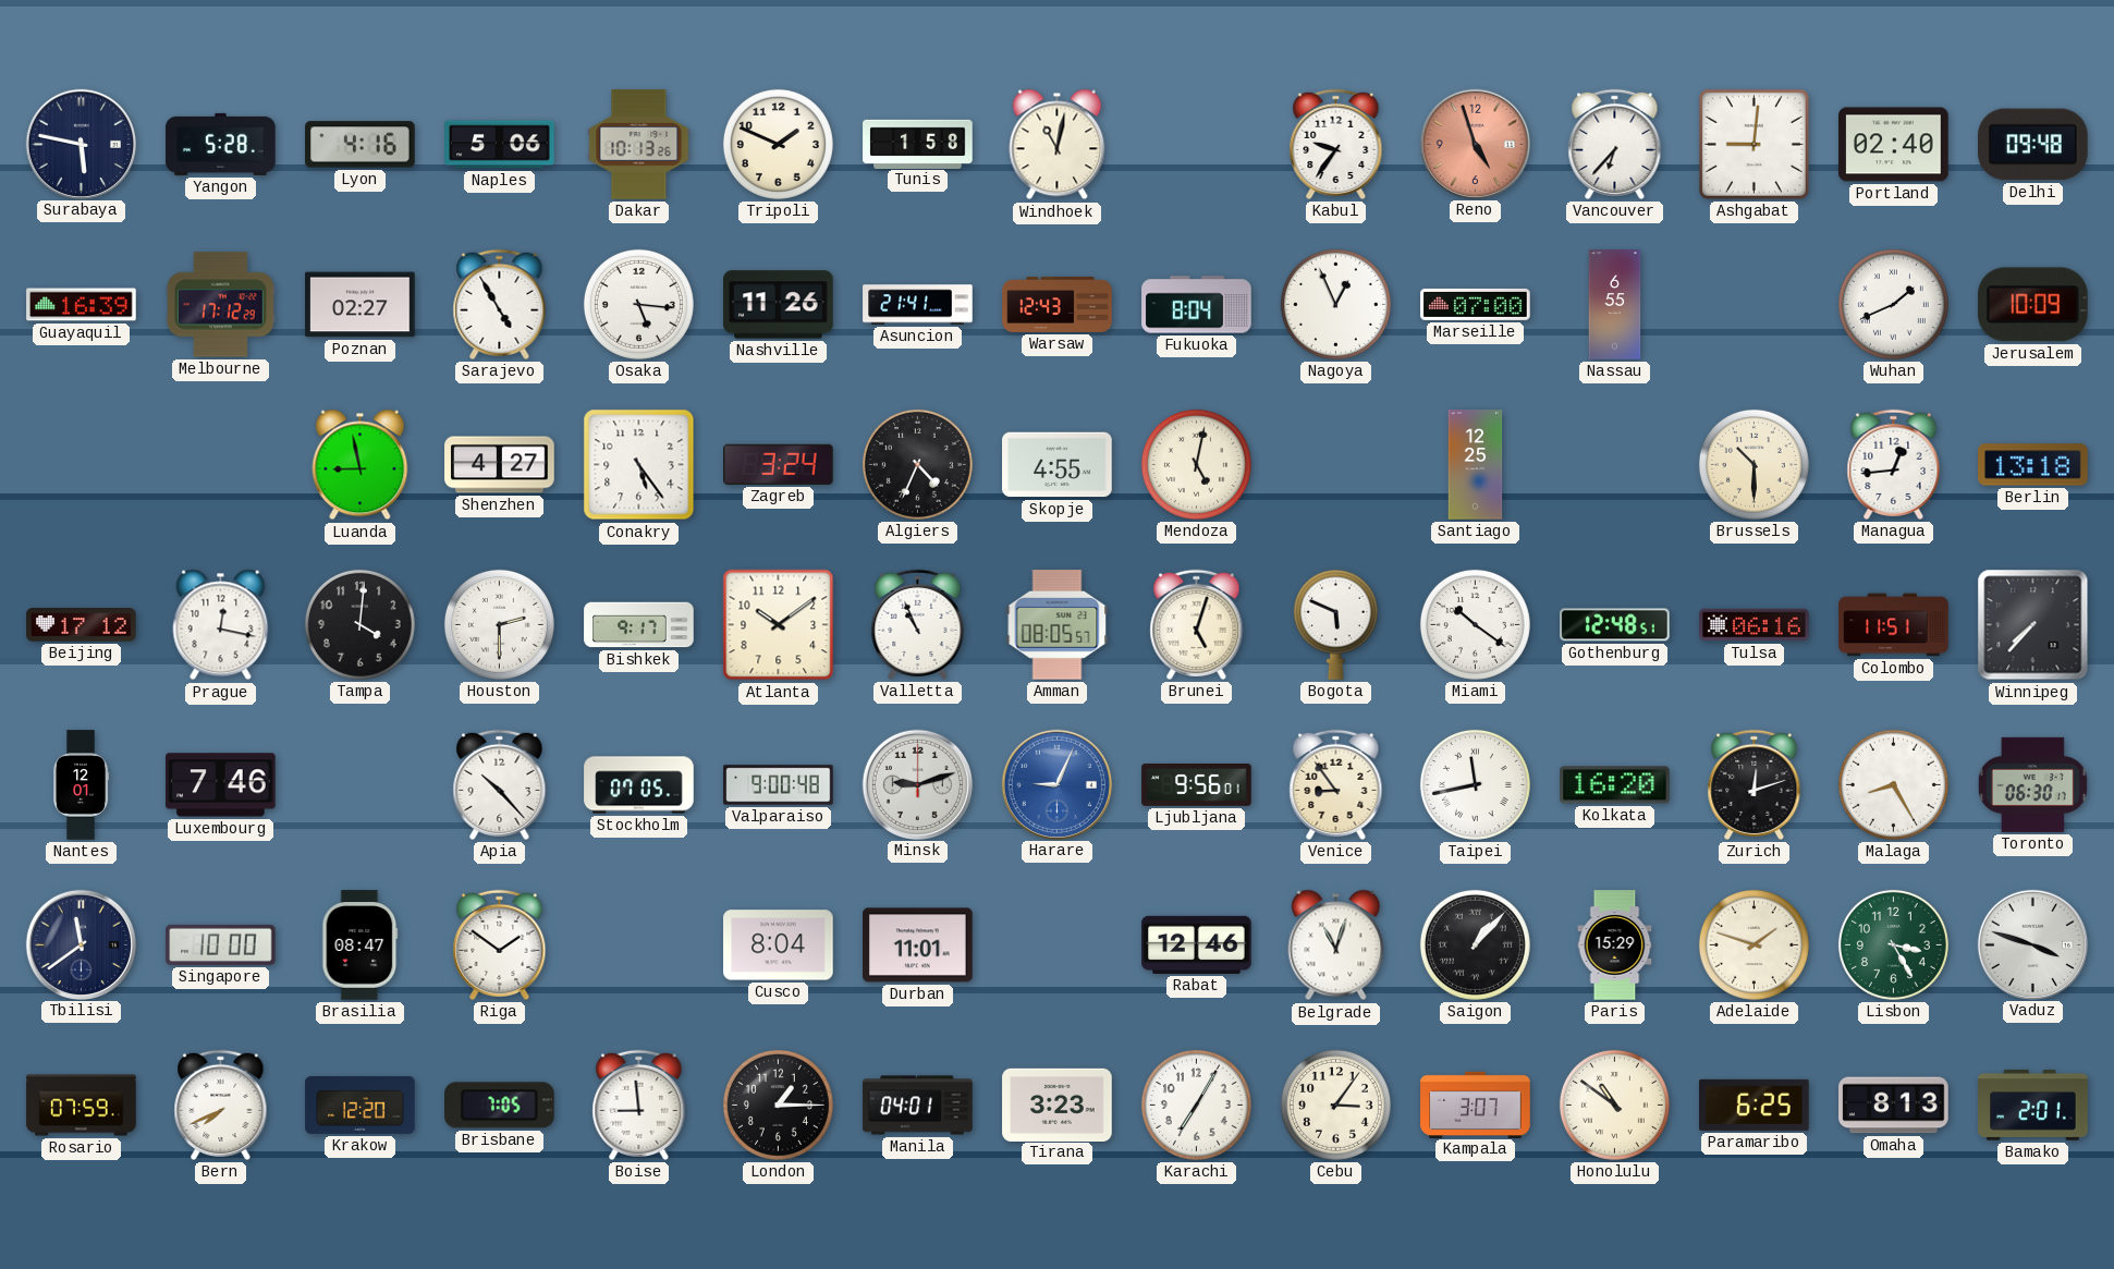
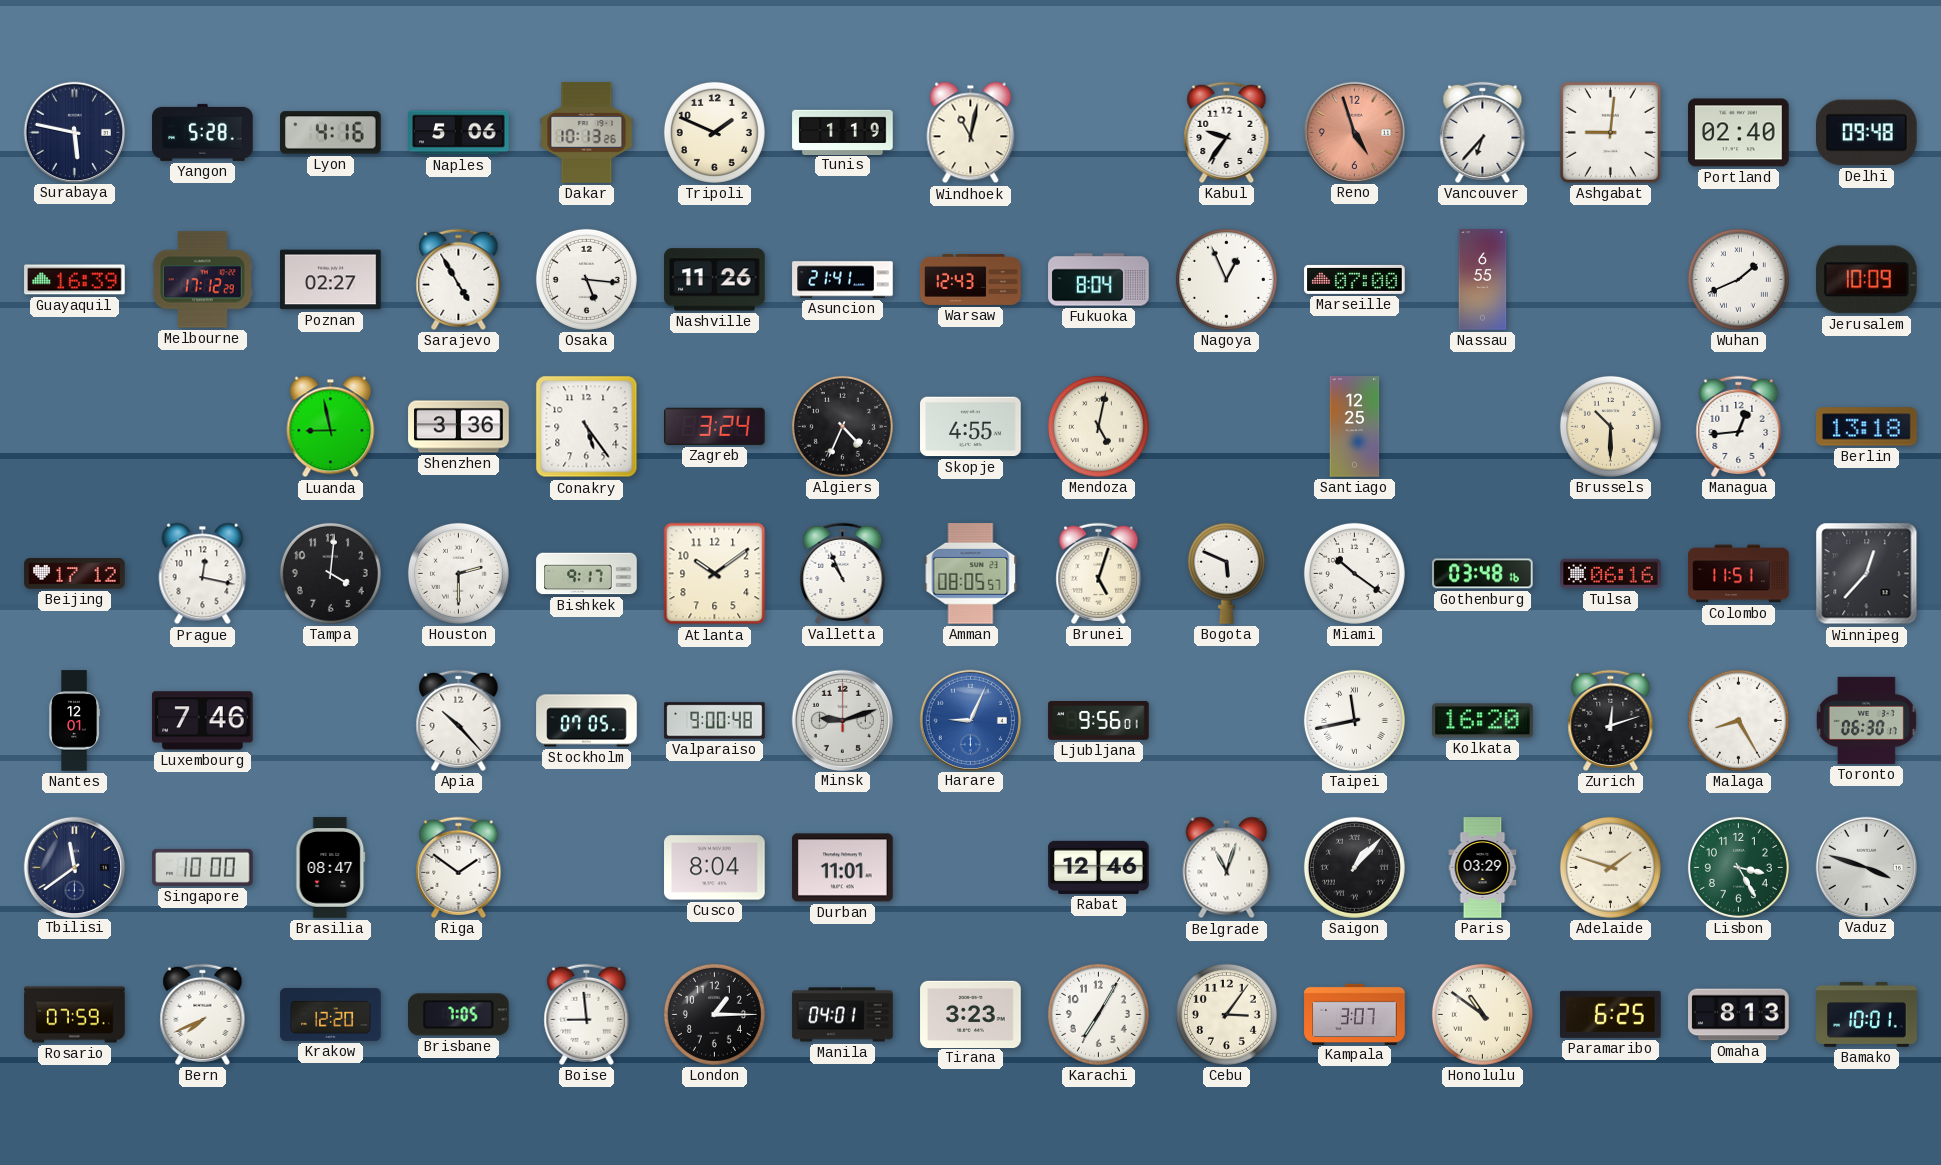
Tunis: 1:58 -> 1:19
Shenzhen: 4:27 -> 3:36
Gothenburg: 12:48 -> 03:48
Winnipeg: 7:37 -> 12:37
Venice: 8:54 -> none
Paris: 15:29 -> 03:29
Bamako: 2:01 -> 10:01
